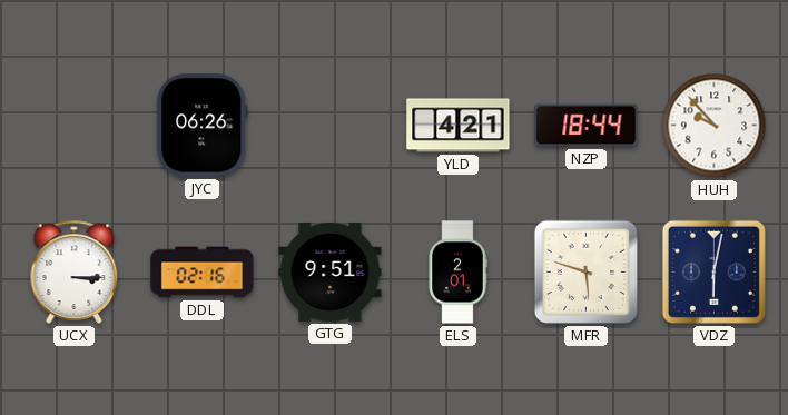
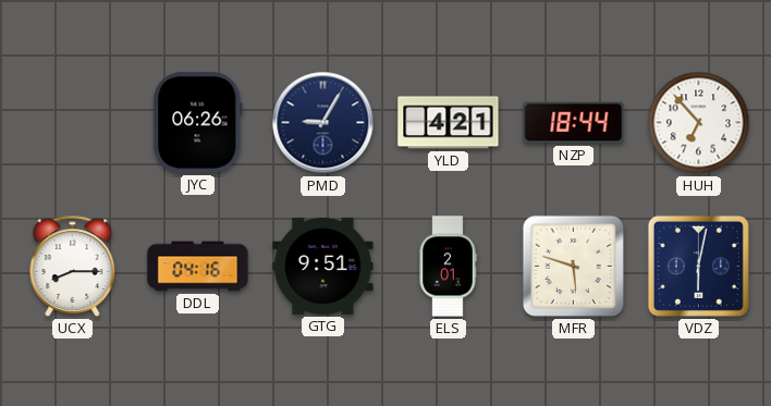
PMD: none -> 9:05
HUH: 9:53 -> 6:53
UCX: 3:15 -> 8:15
DDL: 02:16 -> 04:16
